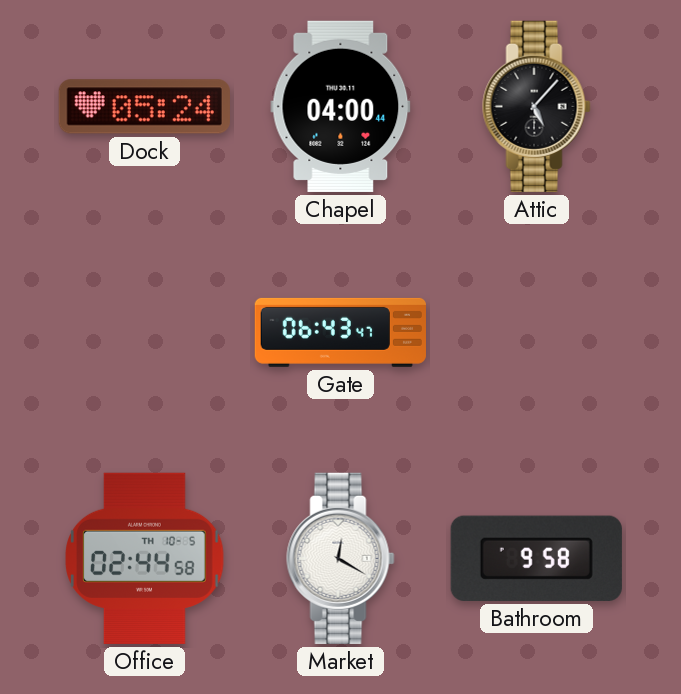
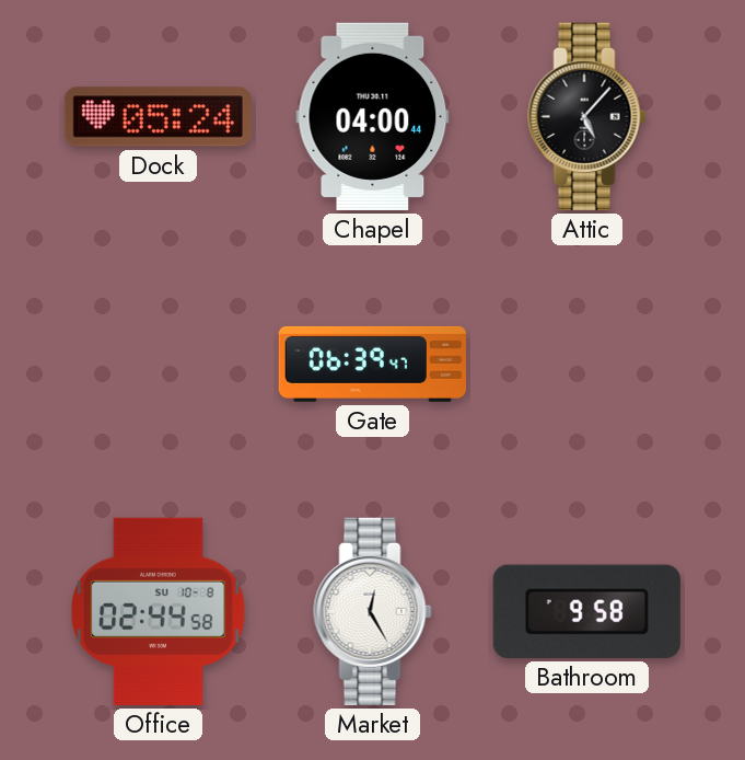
Gate: 06:43 -> 06:39
Office date: TH 10-5 -> SU 10-8
Market: 12:20 -> 12:25
